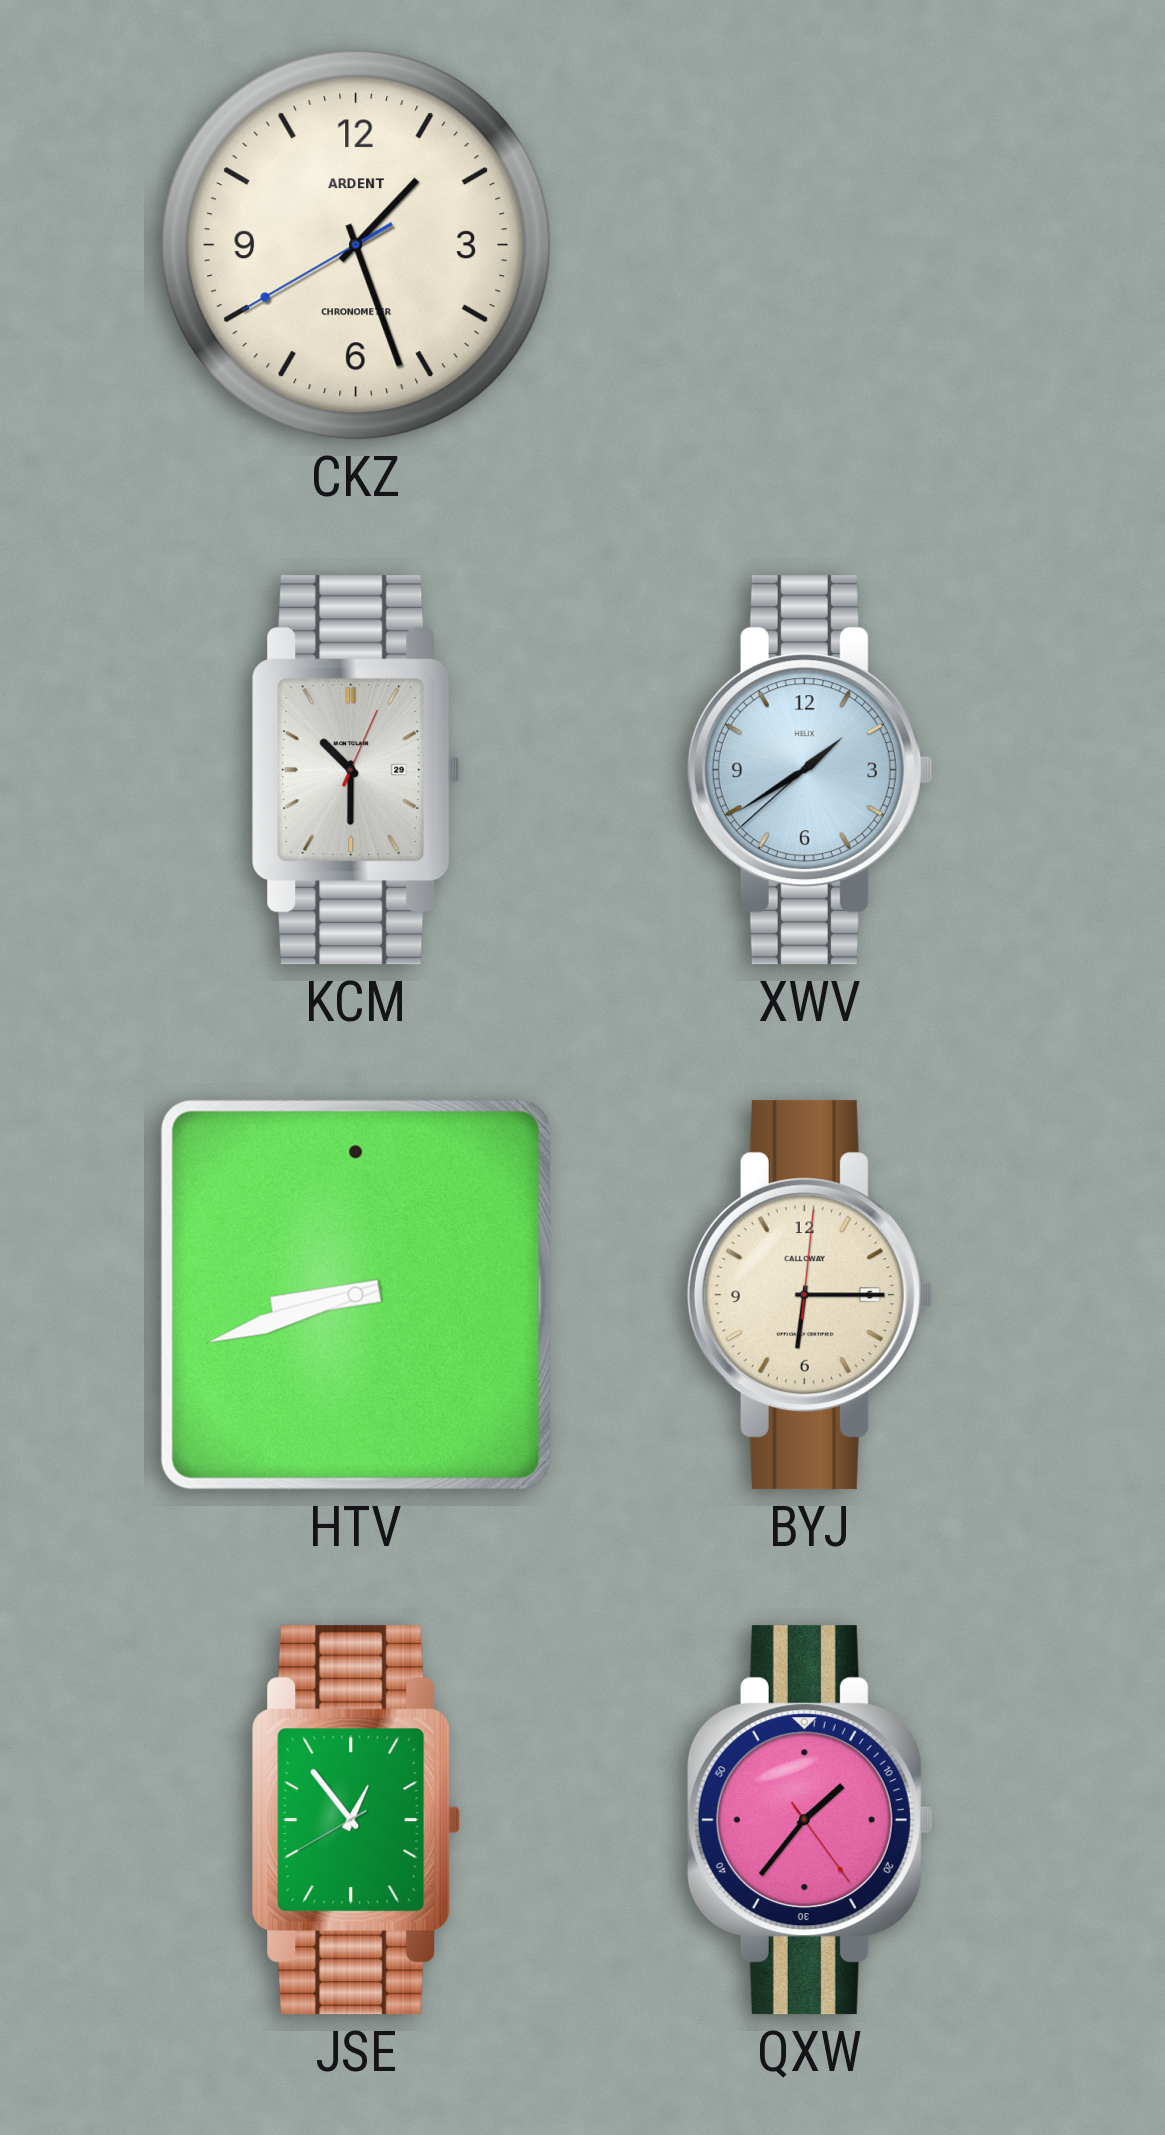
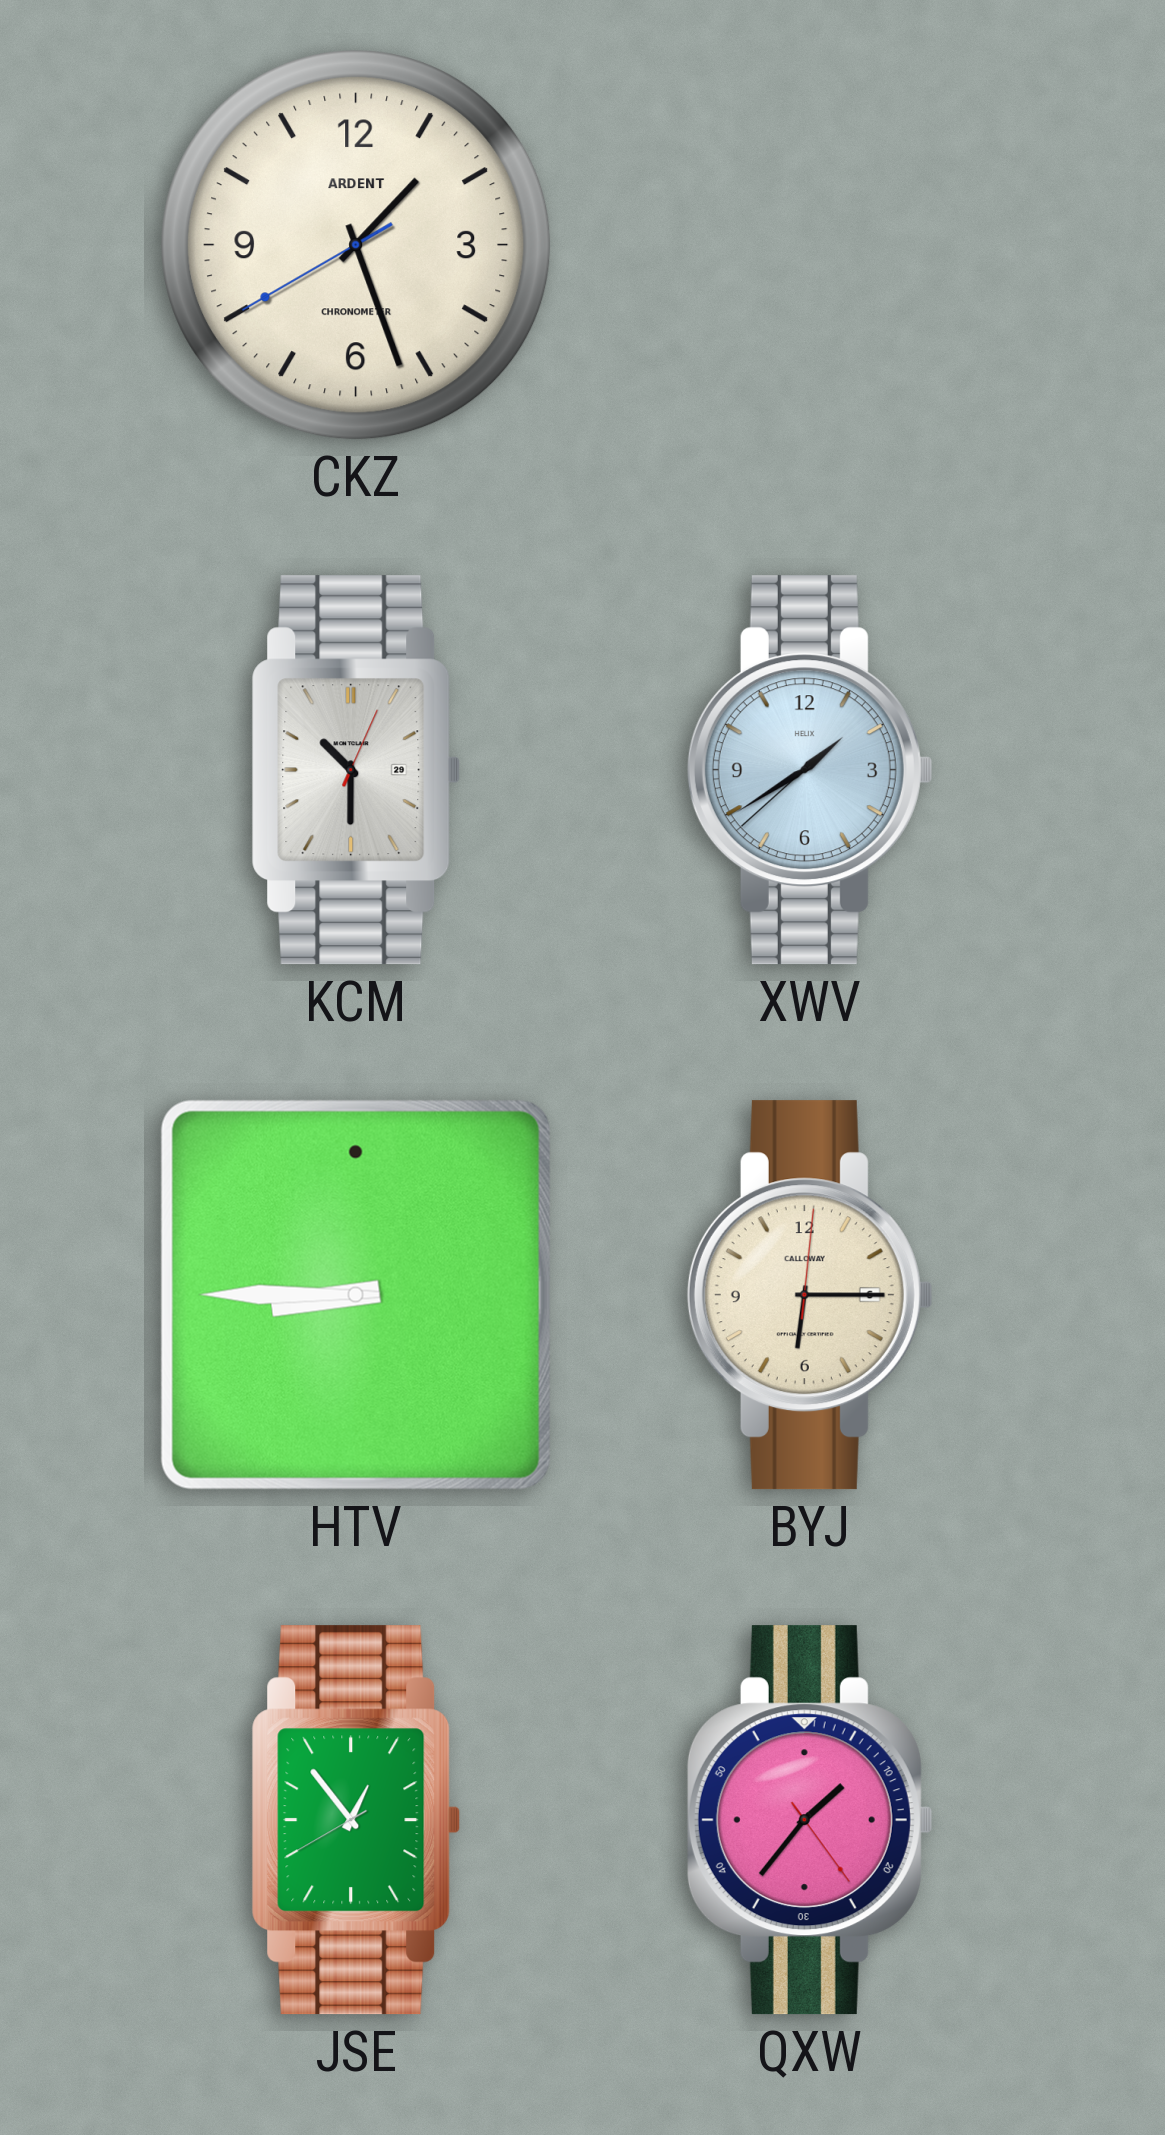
HTV: 8:42 -> 8:45
